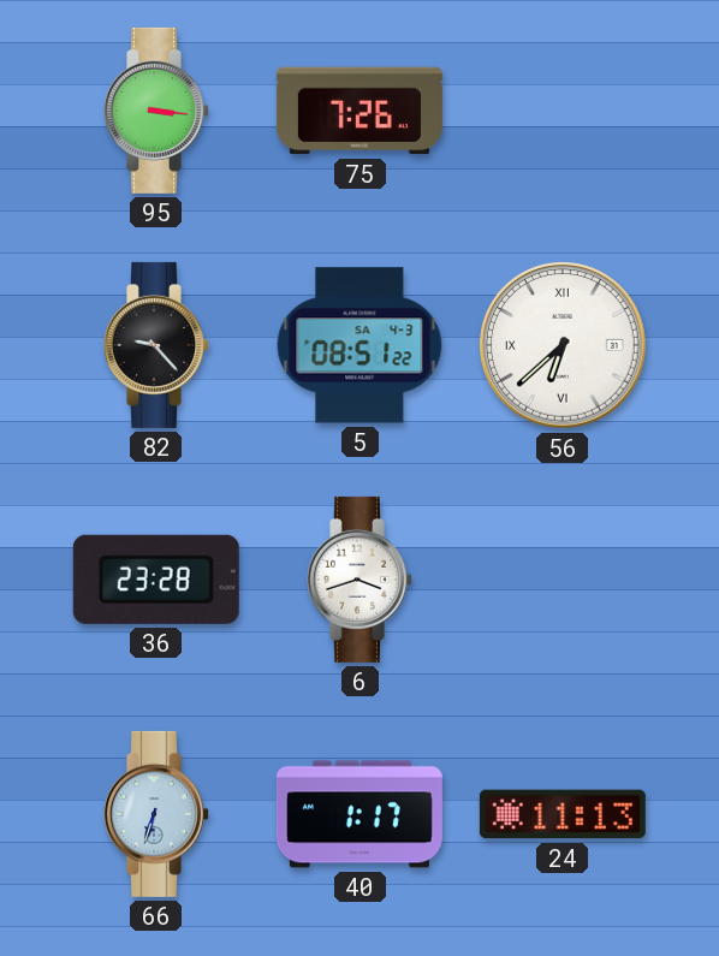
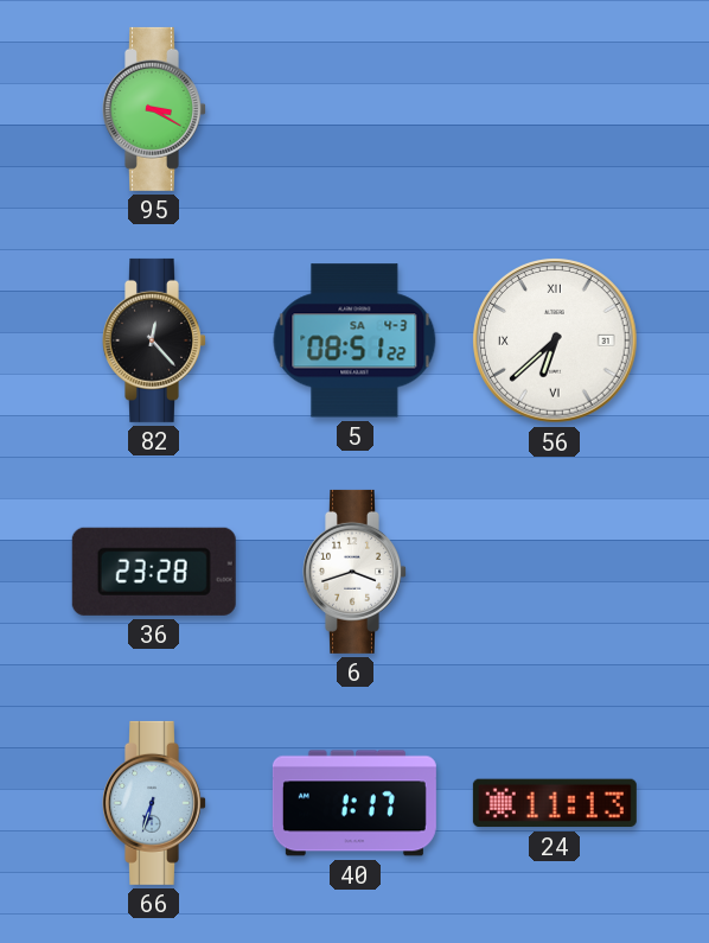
95: 3:16 -> 3:20
75: 7:26 -> none
82: 9:23 -> 12:23
